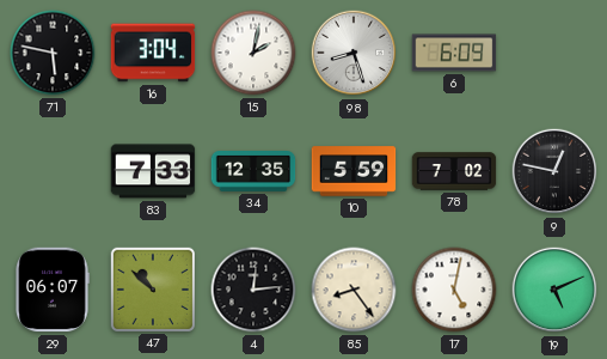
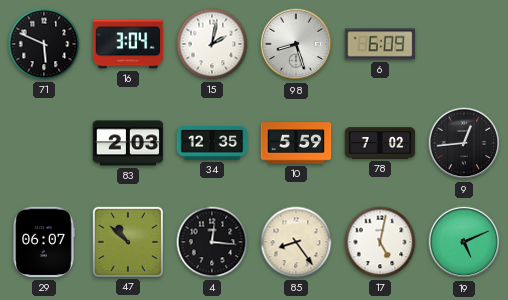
71: 5:47 -> 5:49
83: 7:33 -> 2:03
9: 12:47 -> 12:44
4: 12:14 -> 12:16
